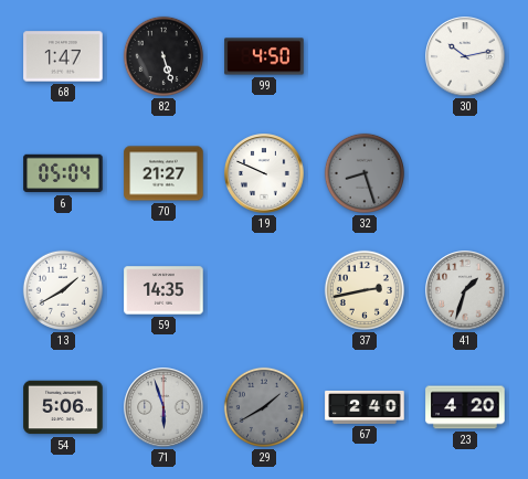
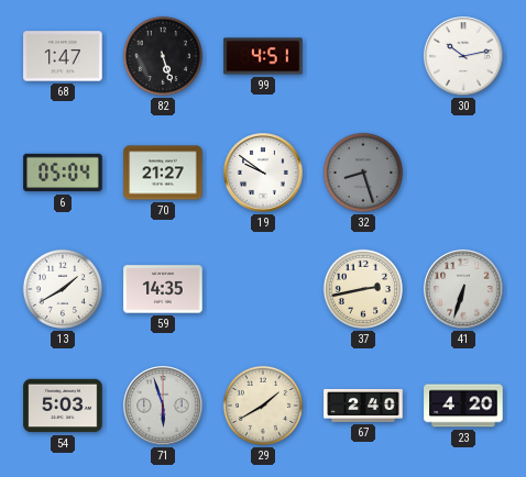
99: 4:50 -> 4:51
19: 9:49 -> 9:51
41: 1:33 -> 6:33
54: 5:06 -> 5:03
29 dial: grey -> cream
